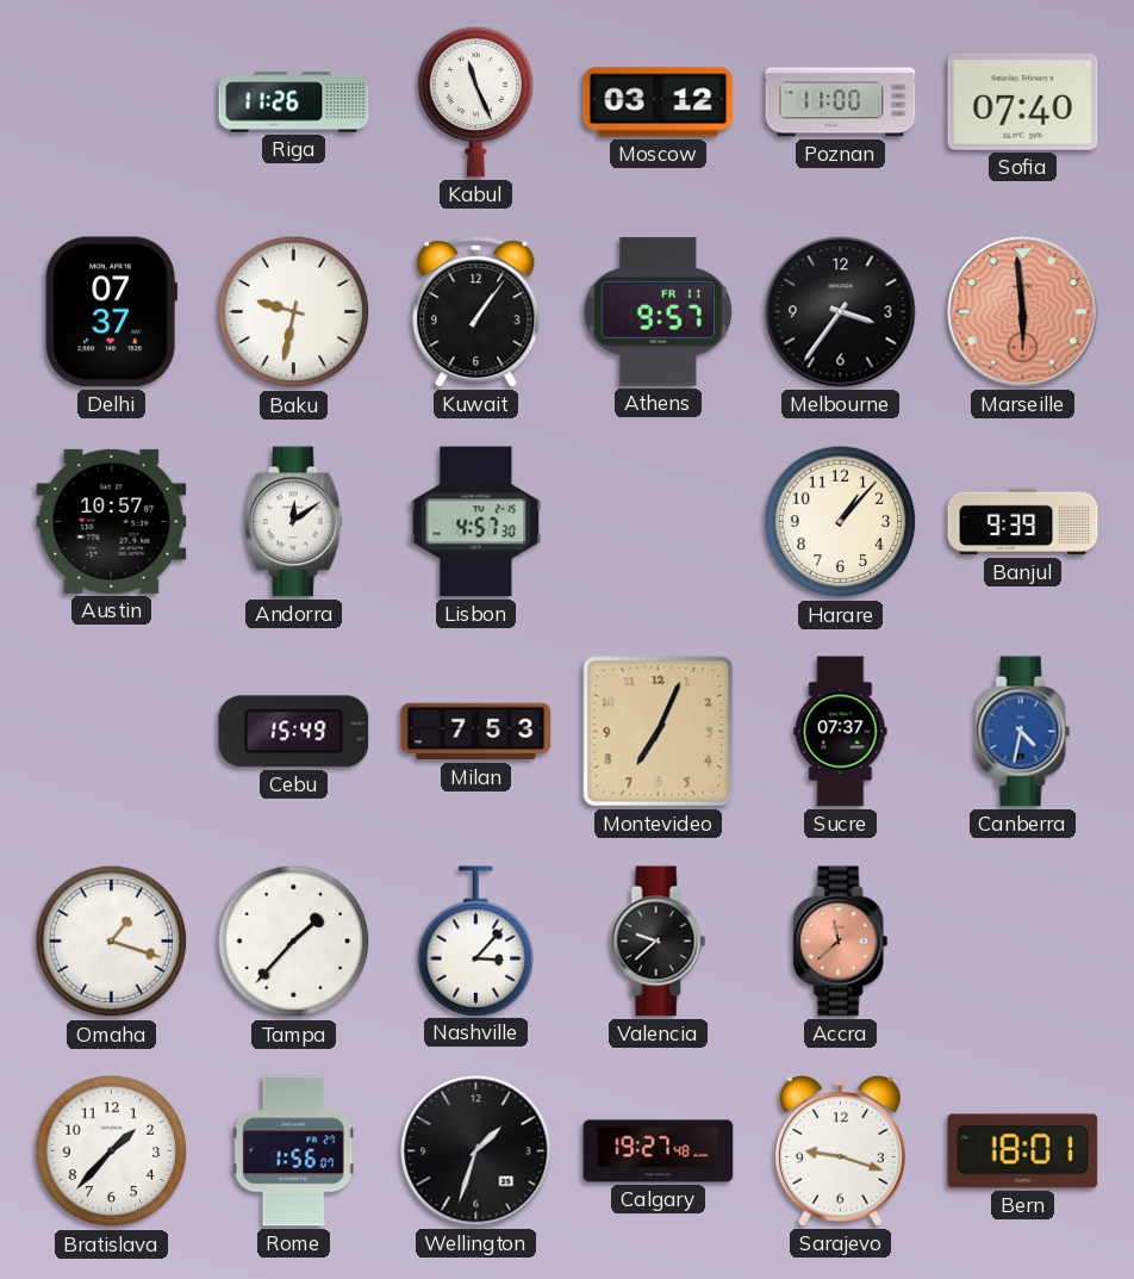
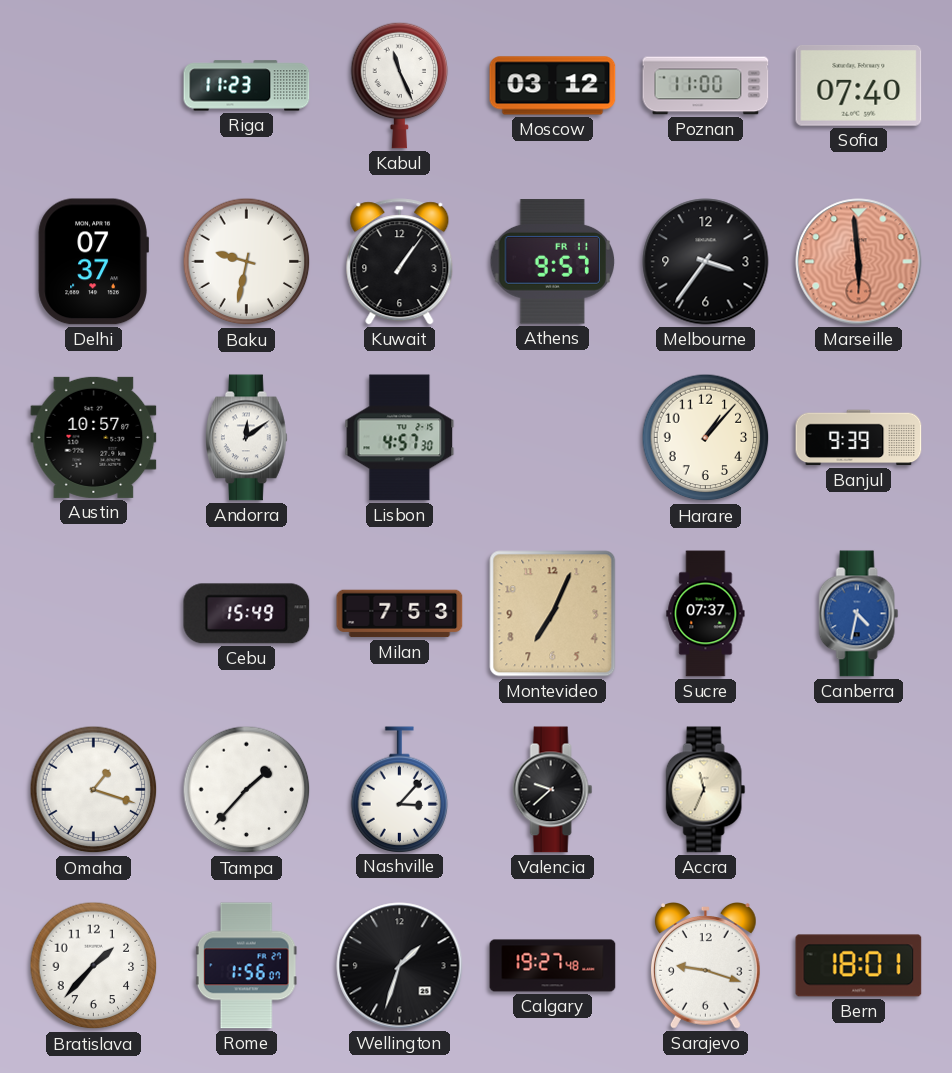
Riga: 11:26 -> 11:23
Accra: 11:38 -> 11:34
Accra dial: salmon -> cream
